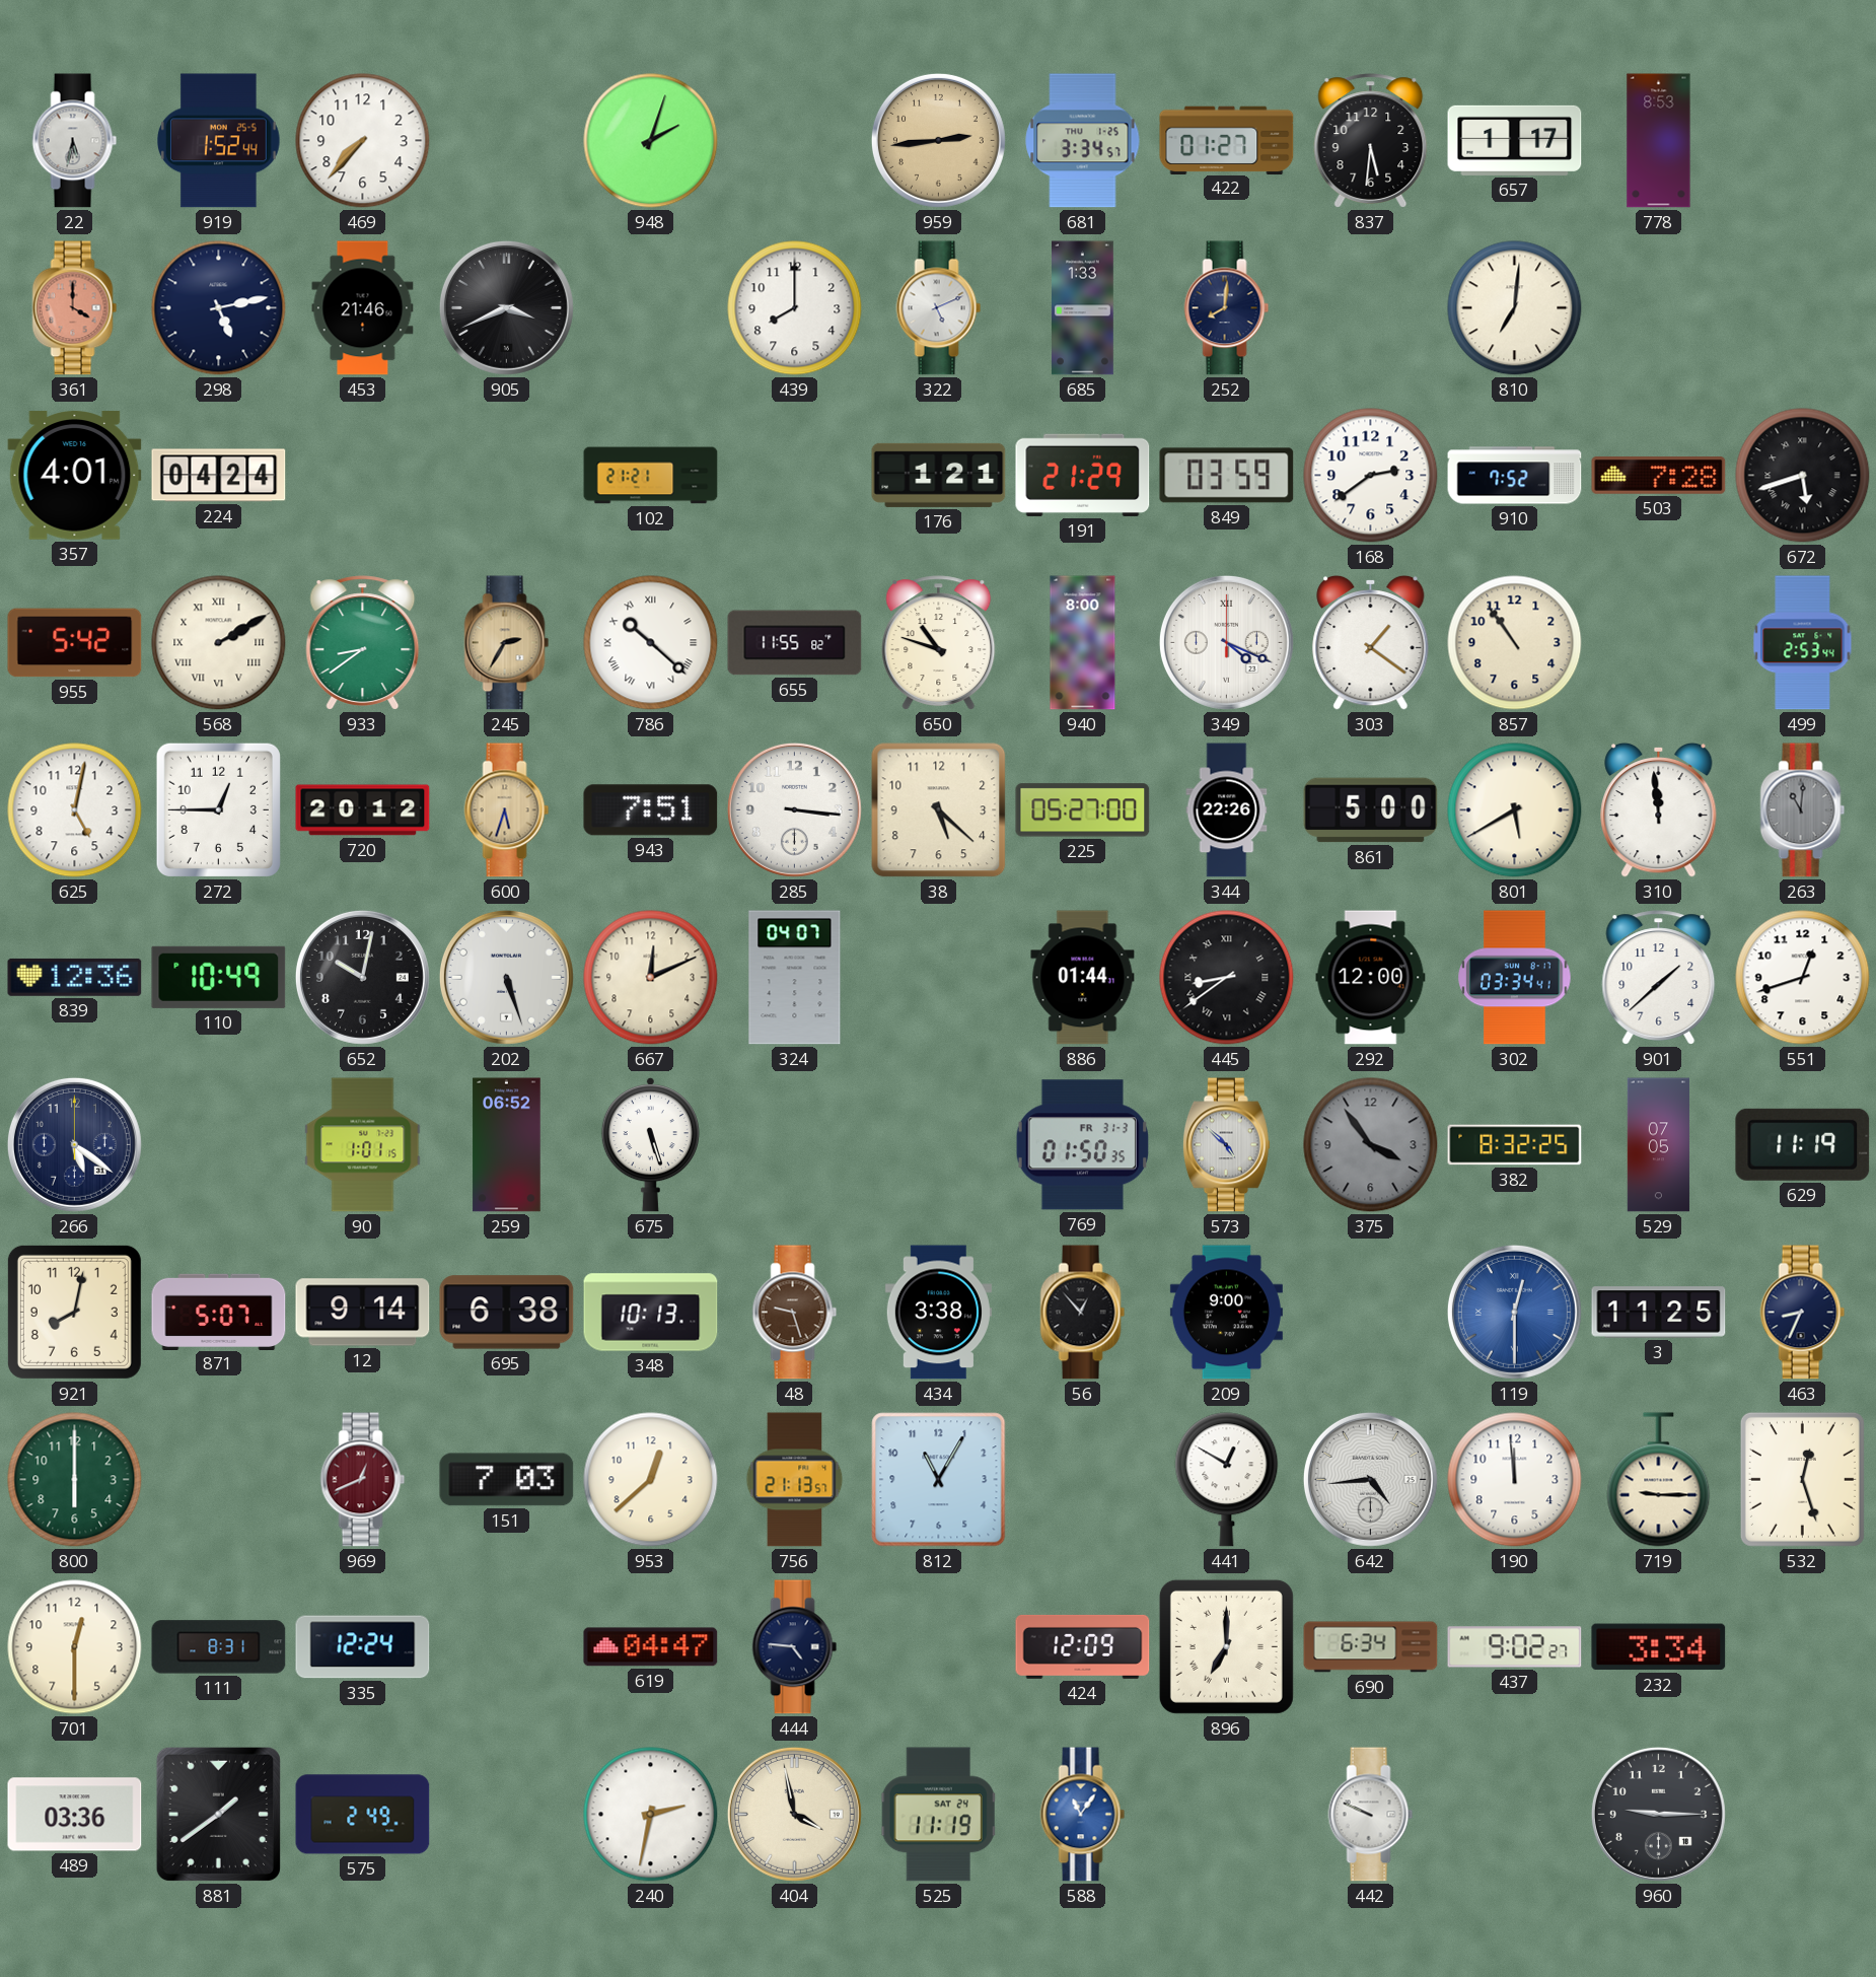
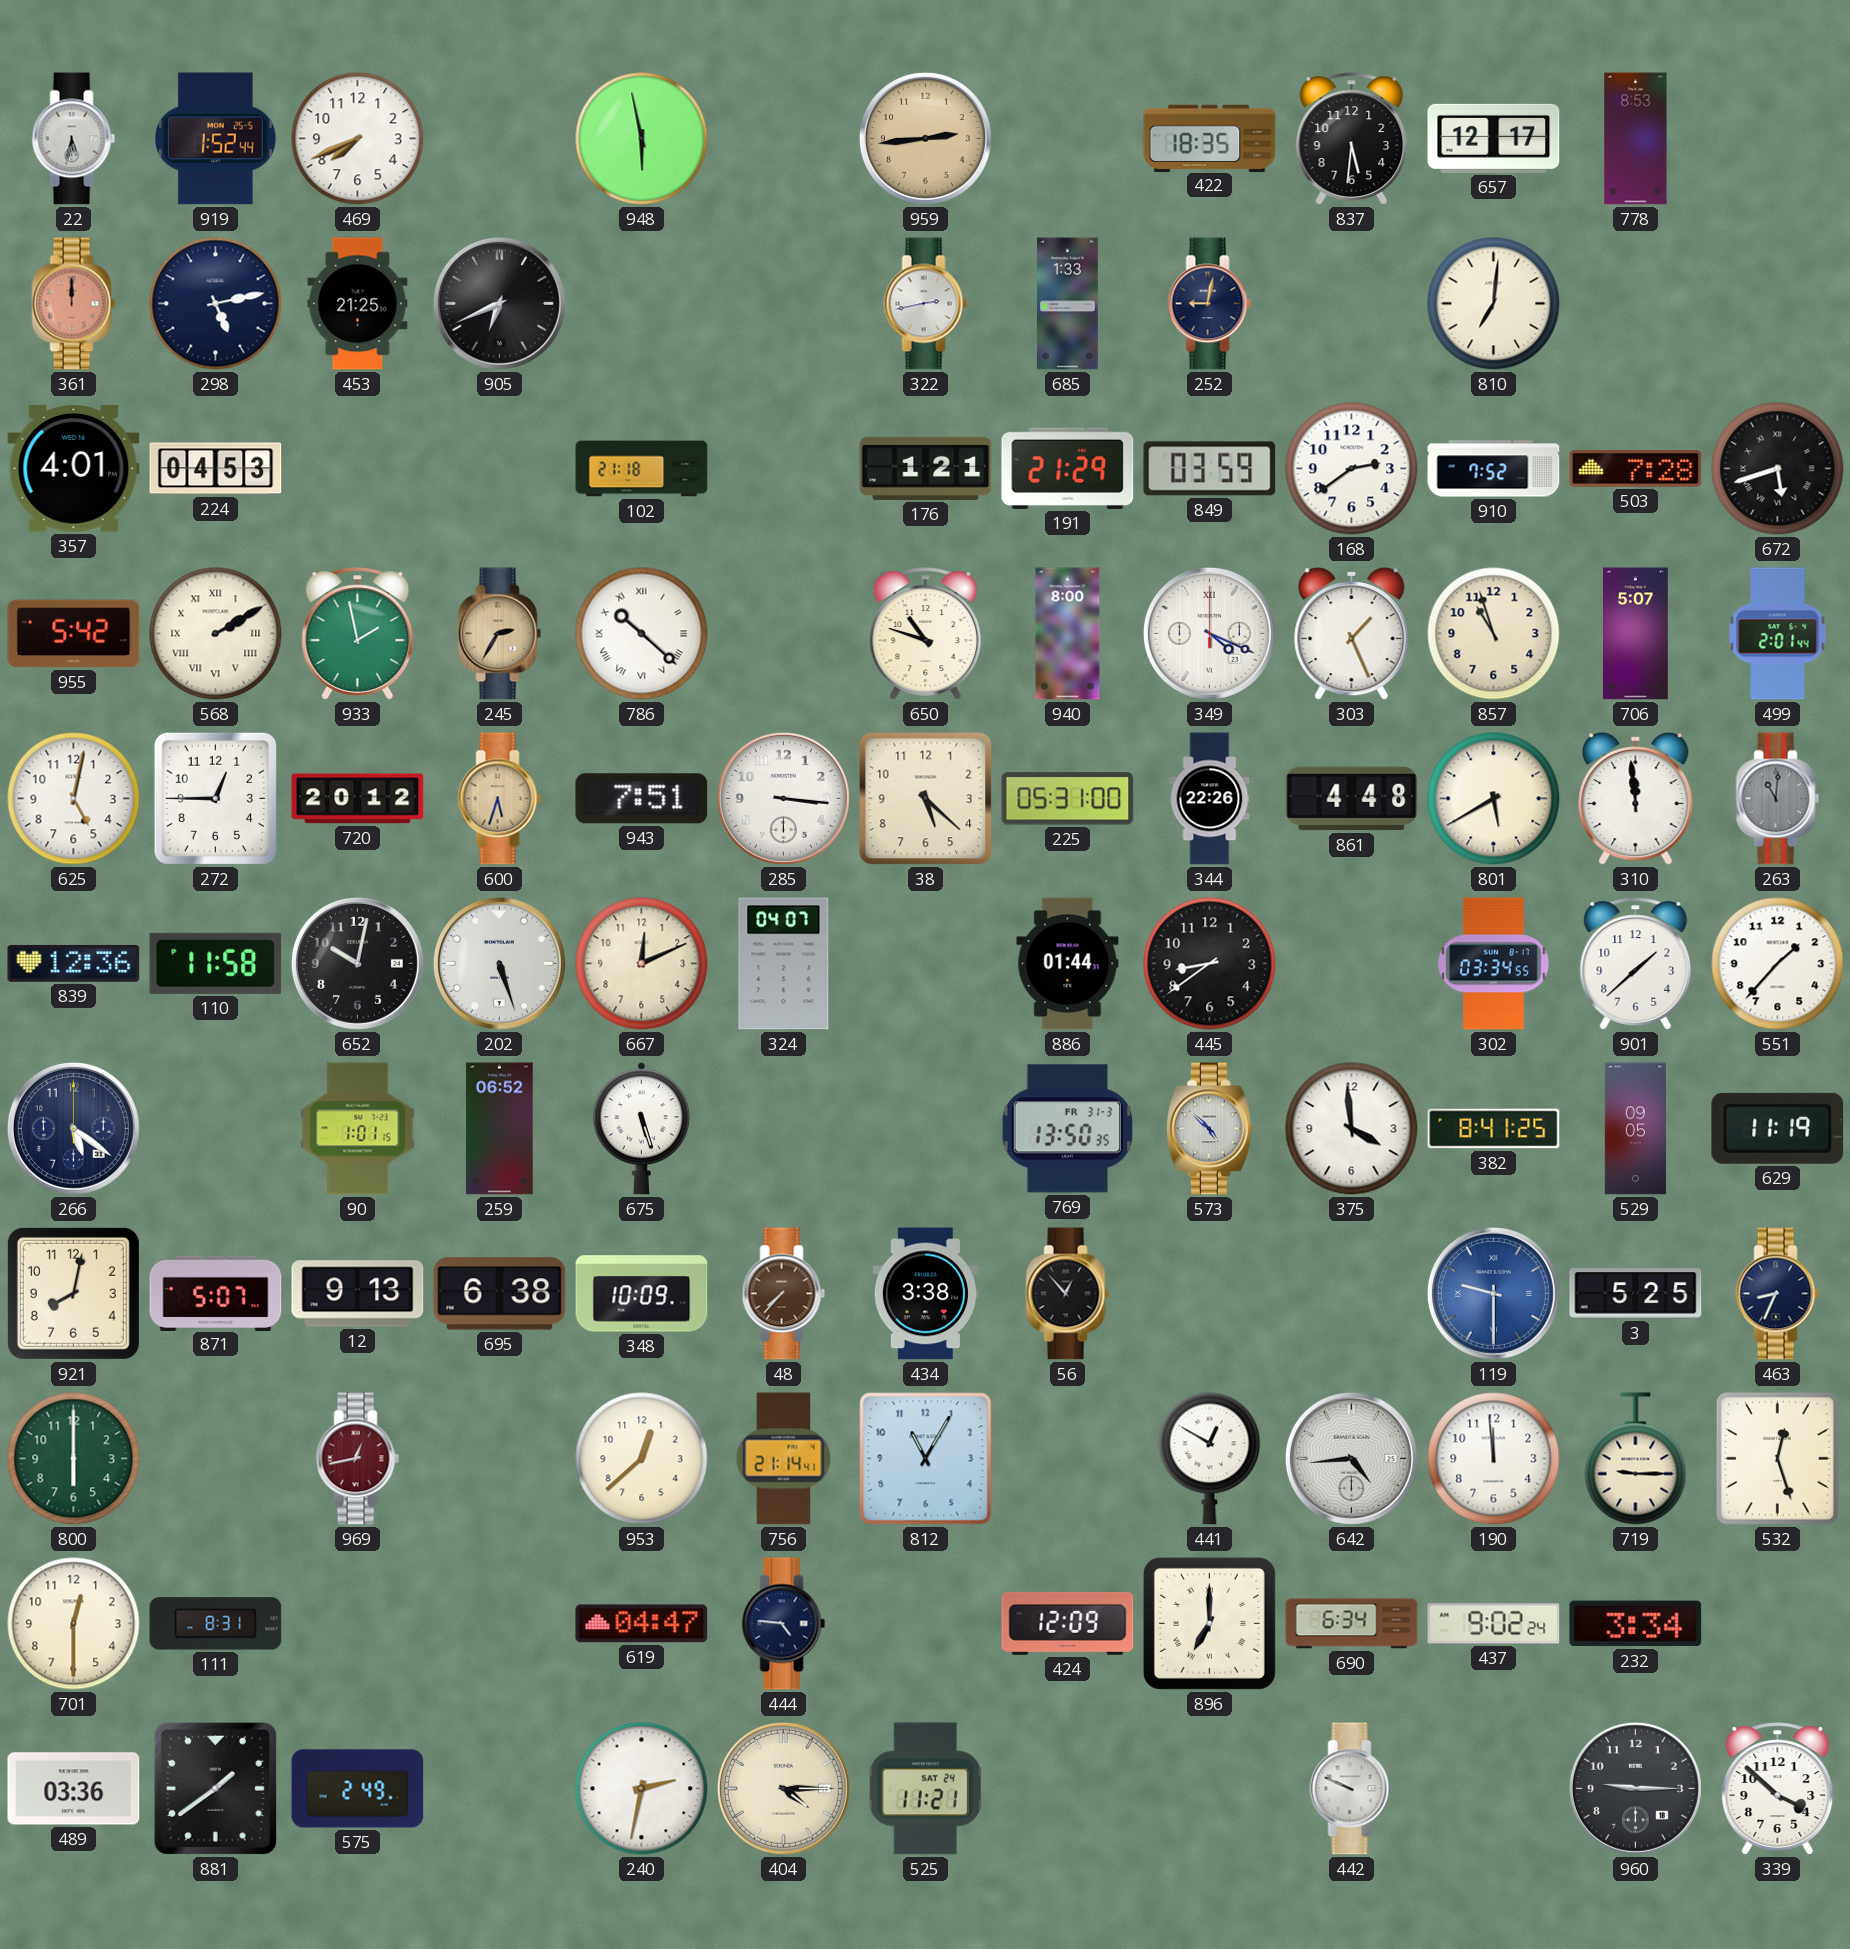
469: 7:37 -> 7:41
948: 2:03 -> 5:58
681: 3:34 -> none
422: 01:27 -> 18:35
657: 1:17 -> 12:17
361: 4:00 -> 12:00
453: 21:46 -> 21:25
905: 3:41 -> 6:41
439: 8:00 -> none
322: 5:11 -> 2:43
252: 8:01 -> 9:02
224: 04:24 -> 04:53
102: 21:21 -> 21:18
933: 8:39 -> 1:58
655: 11:55 -> none
303: 1:21 -> 1:26
857: 10:54 -> 10:57
706: none -> 5:07
499: 2:53 -> 2:01
225: 05:27 -> 05:31
861: 5:00 -> 4:48
110: 10:49 -> 11:58
445 numerals: Roman -> Arabic
292: 12:00 -> none
302: 03:34:41 -> 03:34:55
551: 12:42 -> 1:37
769: 01:50 -> 13:50
375: 3:54 -> 3:59
375 dial: grey -> white
382: 8:32 -> 8:41
529: 07:05 -> 09:05
12: 9:14 -> 9:13
348: 10:13 -> 10:09
48: 9:27 -> 7:37
209: 9:00 -> none
119: 12:30 -> 9:30
3: 11:25 -> 5:25
969: 12:41 -> 12:43
151: 7:03 -> none
756: 21:13 -> 21:14
335: 12:24 -> none
437: 9:02:27 -> 9:02:24
404: 3:58 -> 4:15
525: 11:19 -> 11:21
588: 11:06 -> none
339: none -> 3:52
